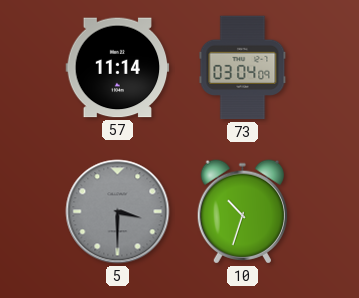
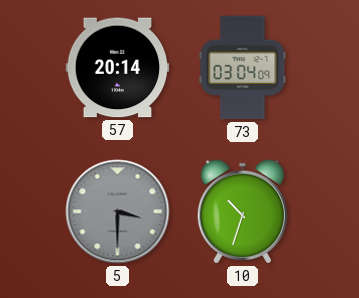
57: 11:14 -> 20:14
